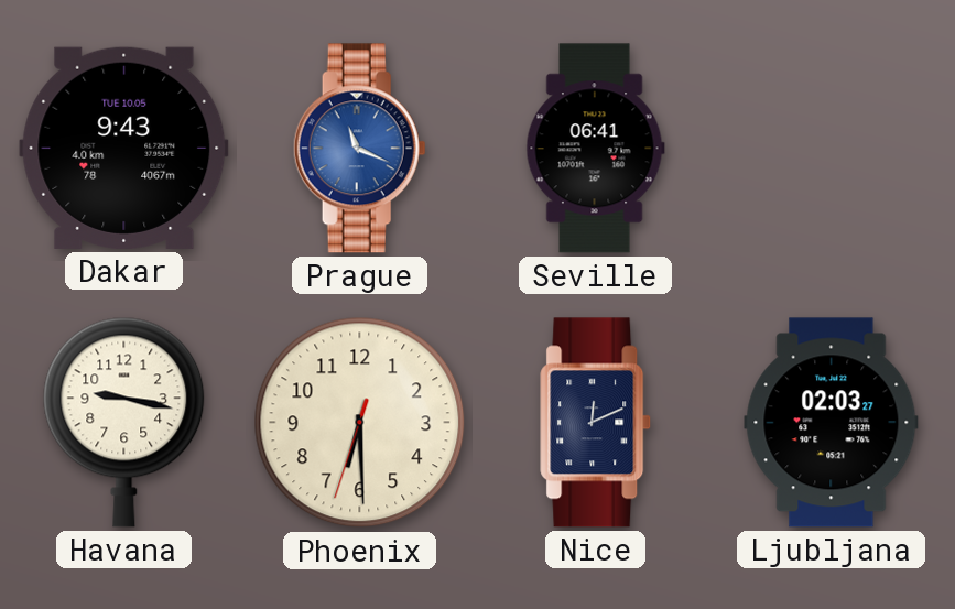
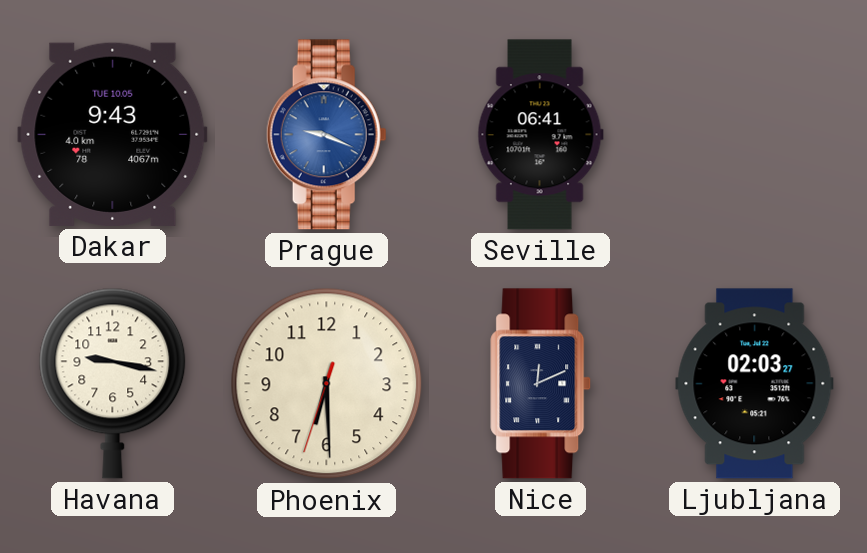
Prague: 11:19 -> 9:19
